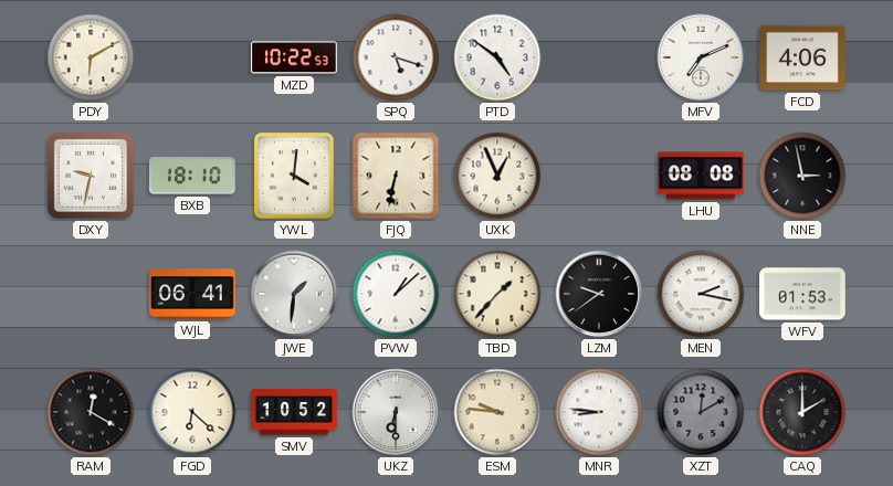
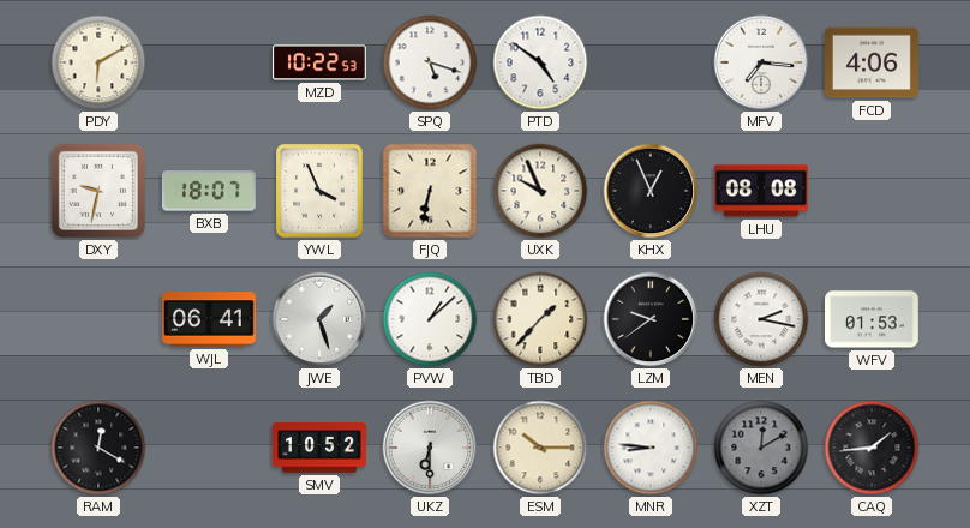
MFV: 7:11 -> 7:16
BXB: 18:10 -> 18:07
YWL: 4:01 -> 3:56
UXK: 12:56 -> 9:56
KHX: none -> 12:56
NNE: 2:58 -> none
JWE: 1:31 -> 1:27
FGD: 6:22 -> none
ESM: 9:46 -> 10:15
CAQ: 2:00 -> 1:44
